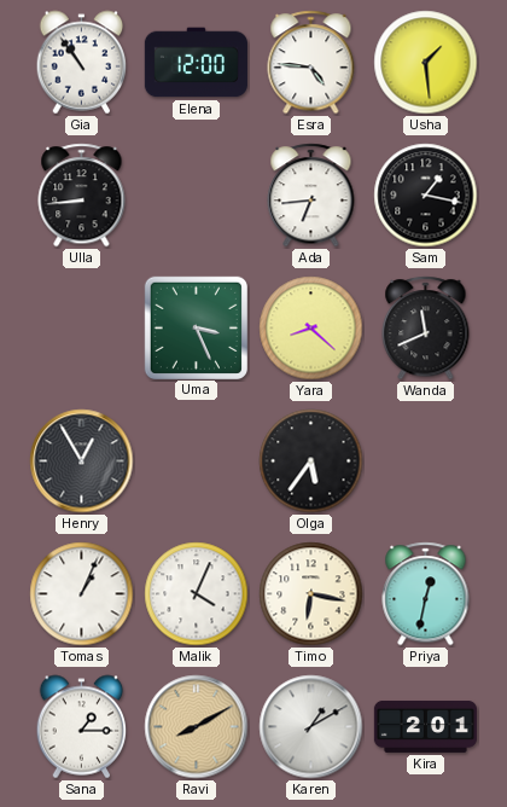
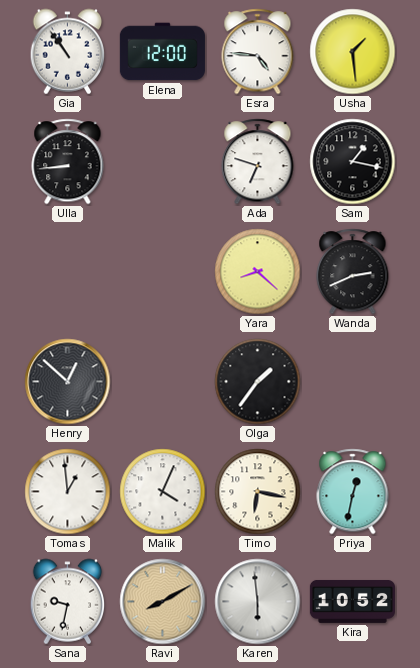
Ada: 6:44 -> 6:48
Uma: 3:26 -> none
Wanda: 11:41 -> 2:41
Henry: 12:55 -> 12:52
Olga: 5:36 -> 1:36
Tomas: 1:04 -> 12:59
Sana: 1:15 -> 9:32
Karen: 1:10 -> 5:59
Kira: 2:01 -> 10:52
